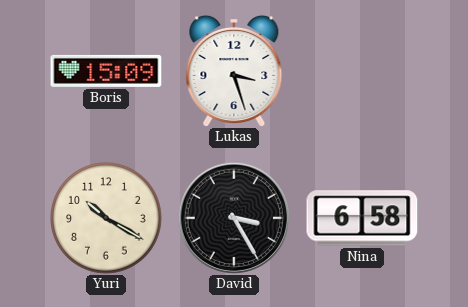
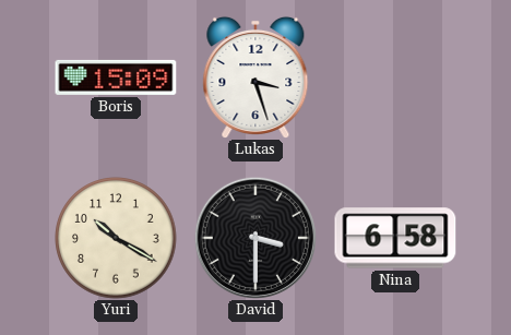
David: 3:25 -> 3:30
